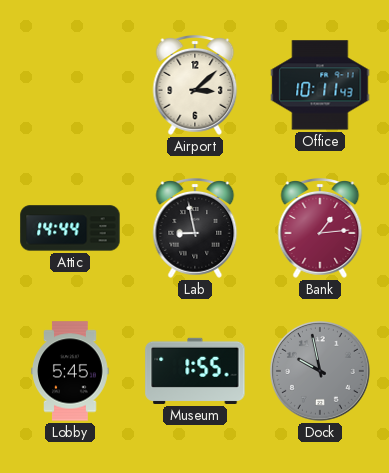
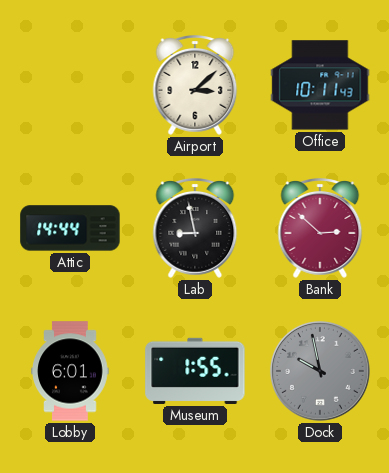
Bank: 1:14 -> 2:52
Lobby: 5:45 -> 6:01
